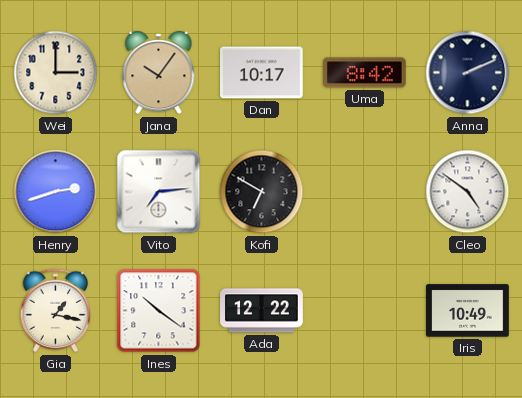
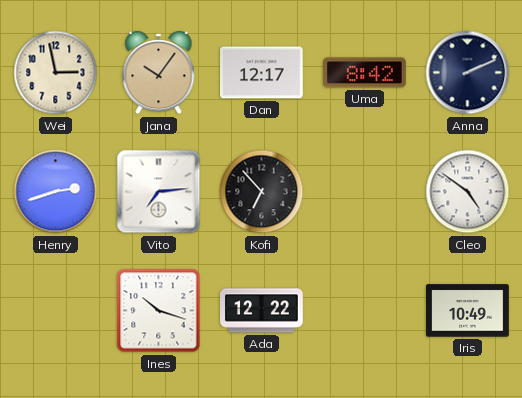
Wei: 3:00 -> 2:58
Dan: 10:17 -> 12:17
Kofi: 6:50 -> 6:53
Gia: 1:17 -> none
Ines: 10:21 -> 10:18
